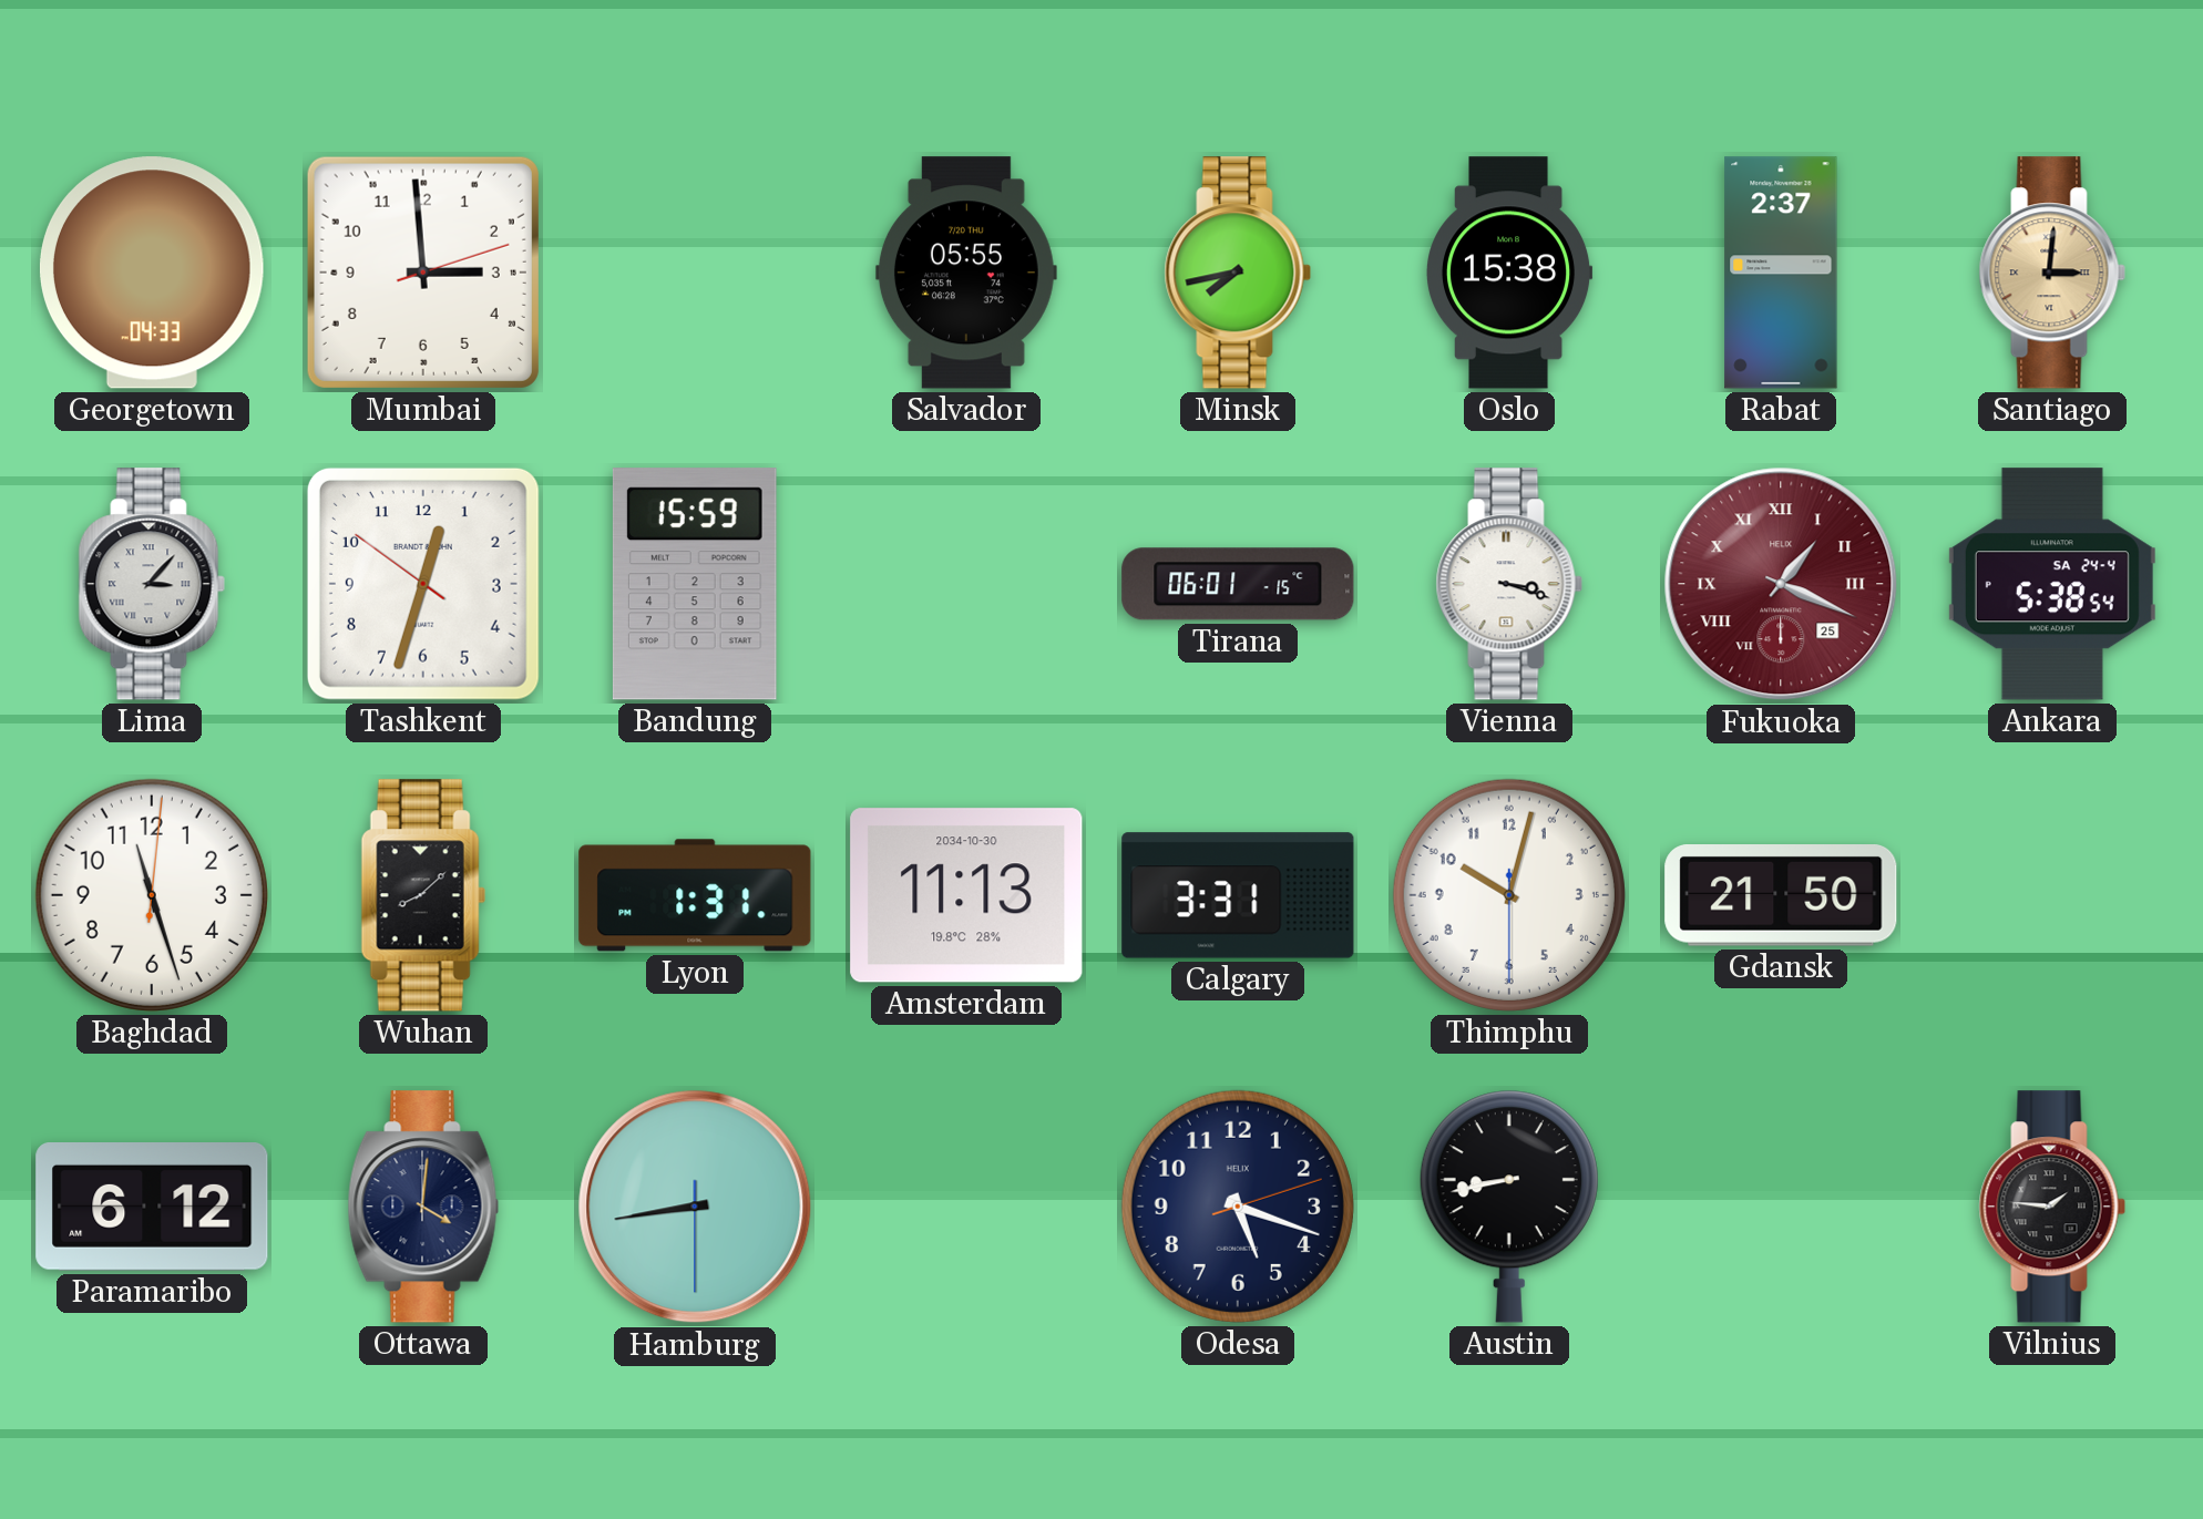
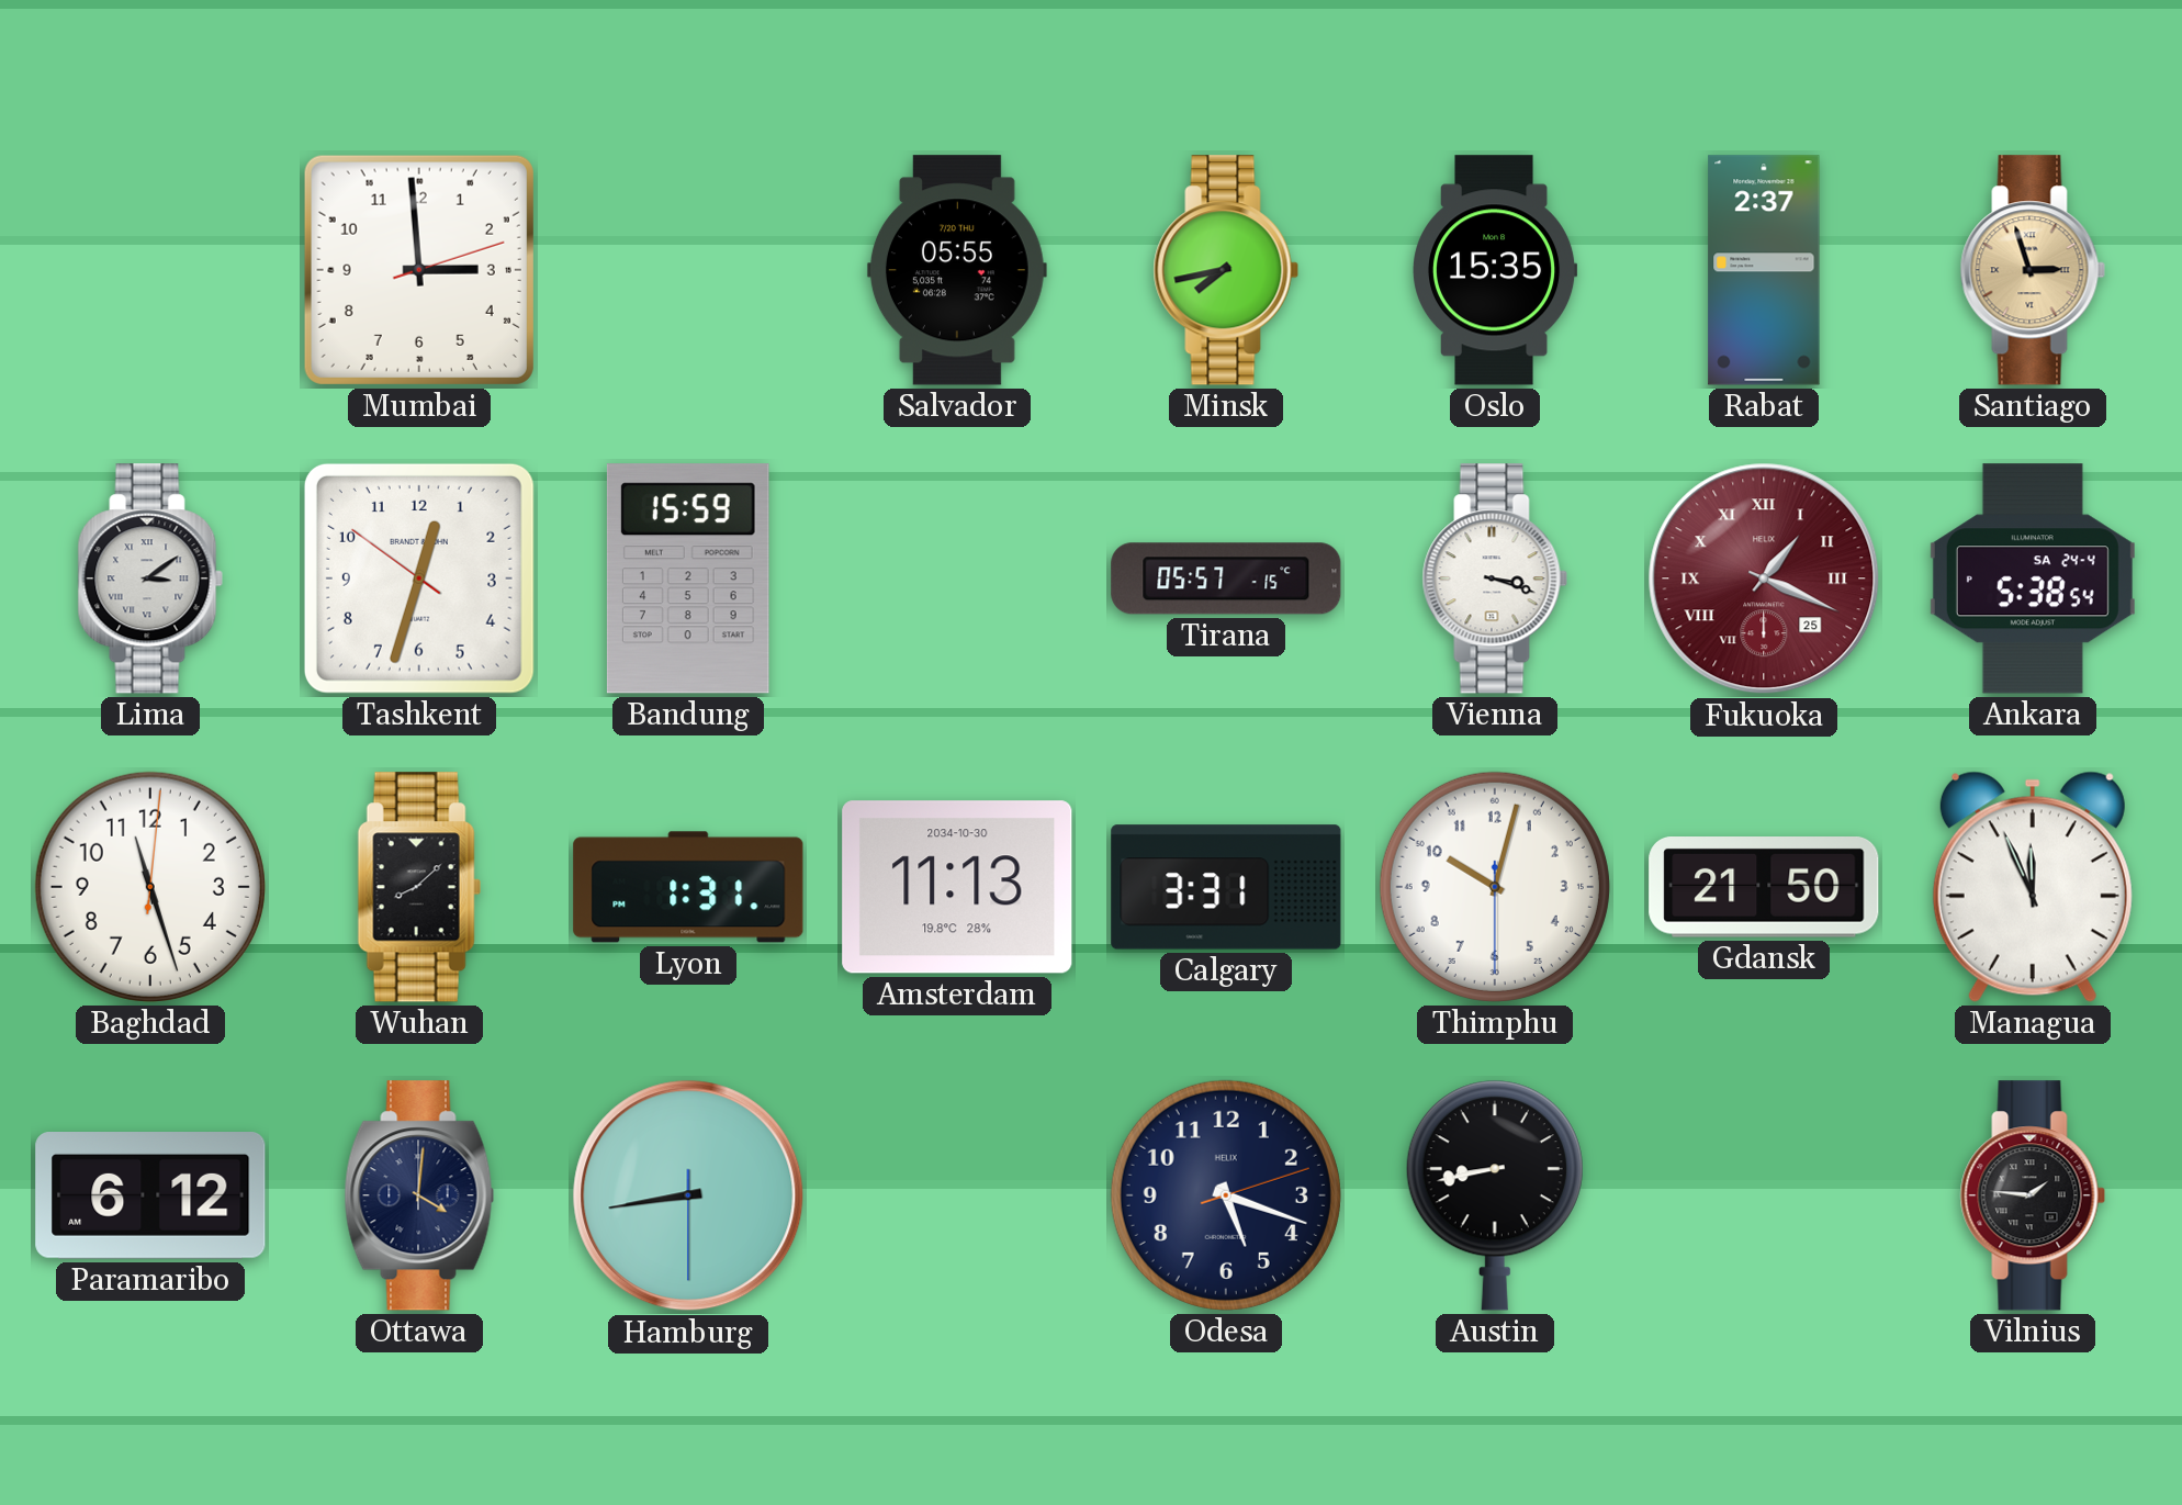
Georgetown: 04:33 -> none
Oslo: 15:38 -> 15:35
Santiago: 3:01 -> 2:57
Lima: 3:07 -> 3:09
Tirana: 06:01 -> 05:57
Managua: none -> 11:56
